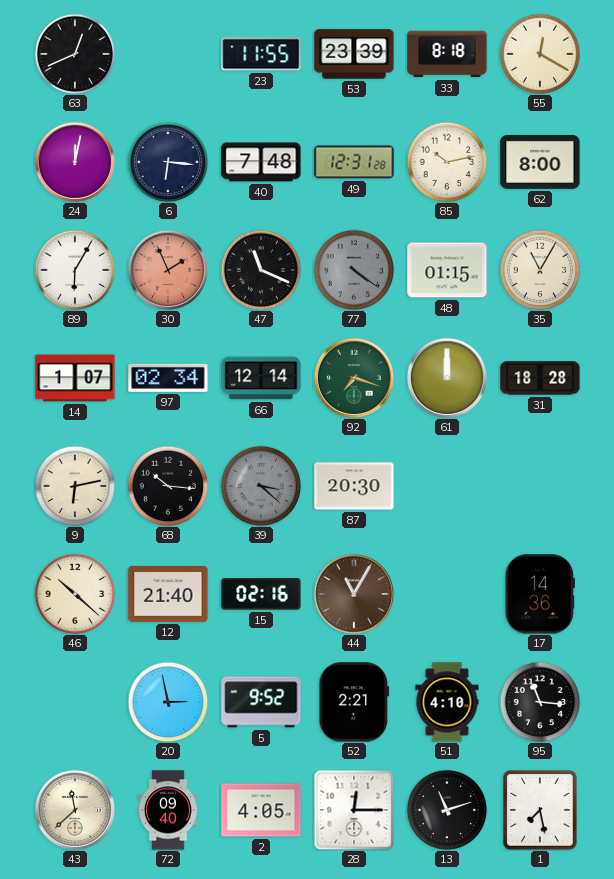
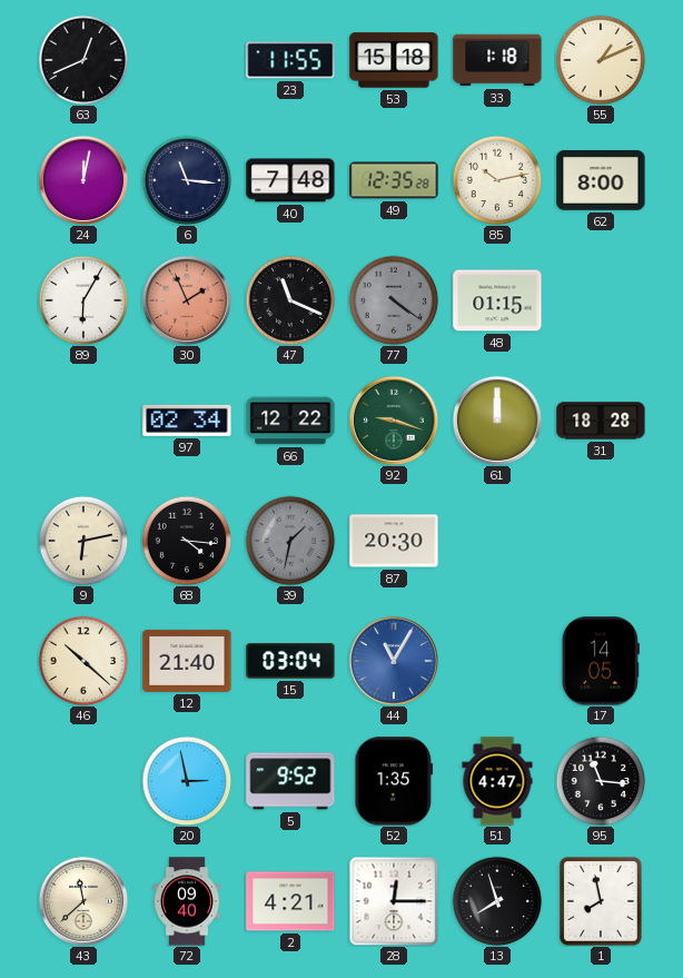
53: 23:39 -> 15:18
33: 8:18 -> 1:18
55: 12:20 -> 1:11
6: 6:16 -> 11:16
49: 12:31 -> 12:35
35: 11:05 -> none
14: 1:07 -> none
66: 12:14 -> 12:22
92: 7:18 -> 9:18
68: 10:16 -> 4:16
39: 3:22 -> 1:32
15: 02:16 -> 03:04
44 dial: brown -> blue
17: 14:36 -> 14:05
52: 2:21 -> 1:35
51: 4:10 -> 4:47
2: 4:05 -> 4:21
13: 11:12 -> 7:57
1: 7:28 -> 7:58
